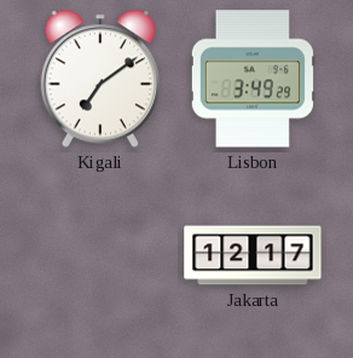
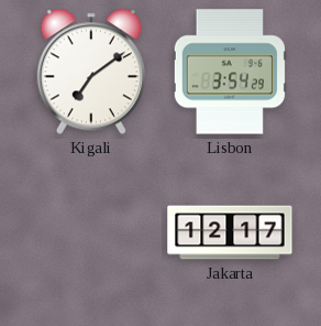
Lisbon: 3:49 -> 3:54
